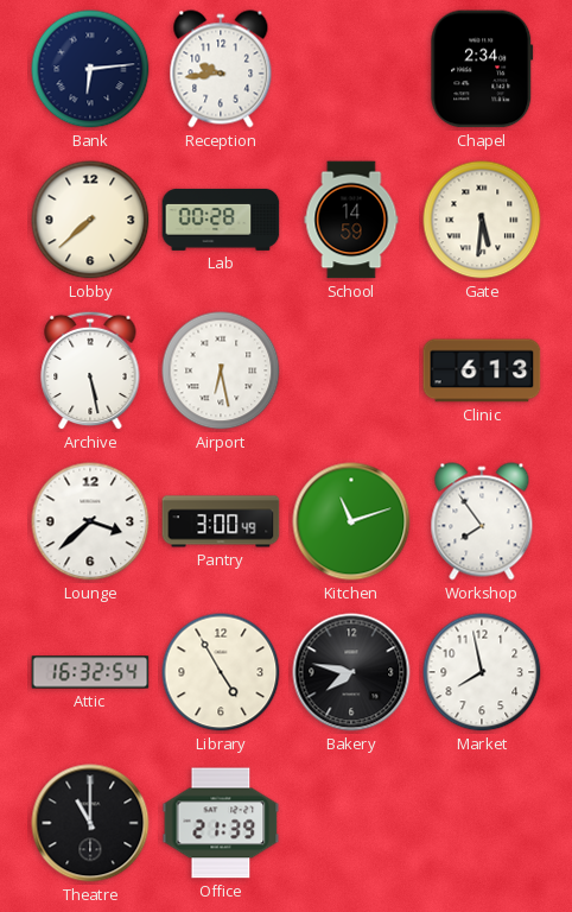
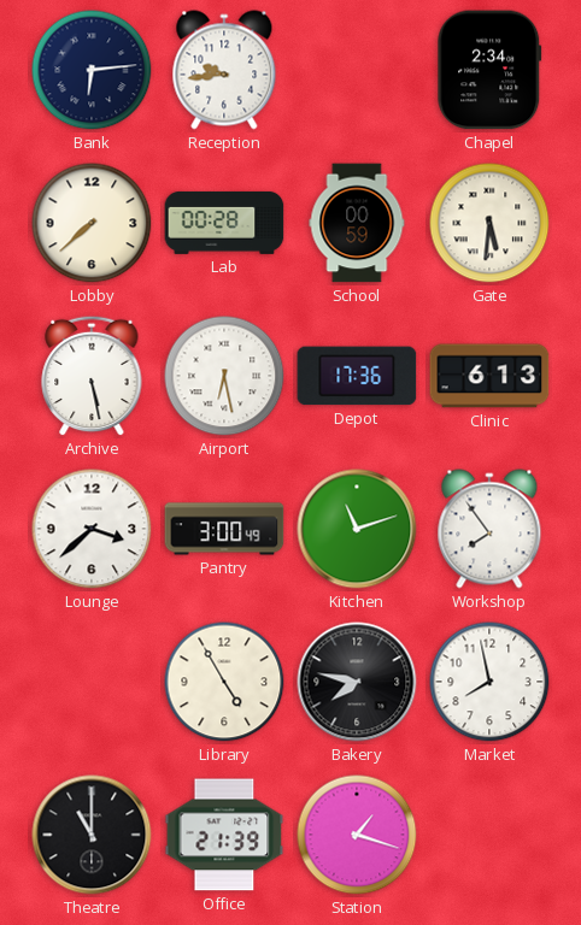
School: 14:59 -> 00:59
Depot: none -> 17:36
Attic: 16:32 -> none
Station: none -> 1:18
